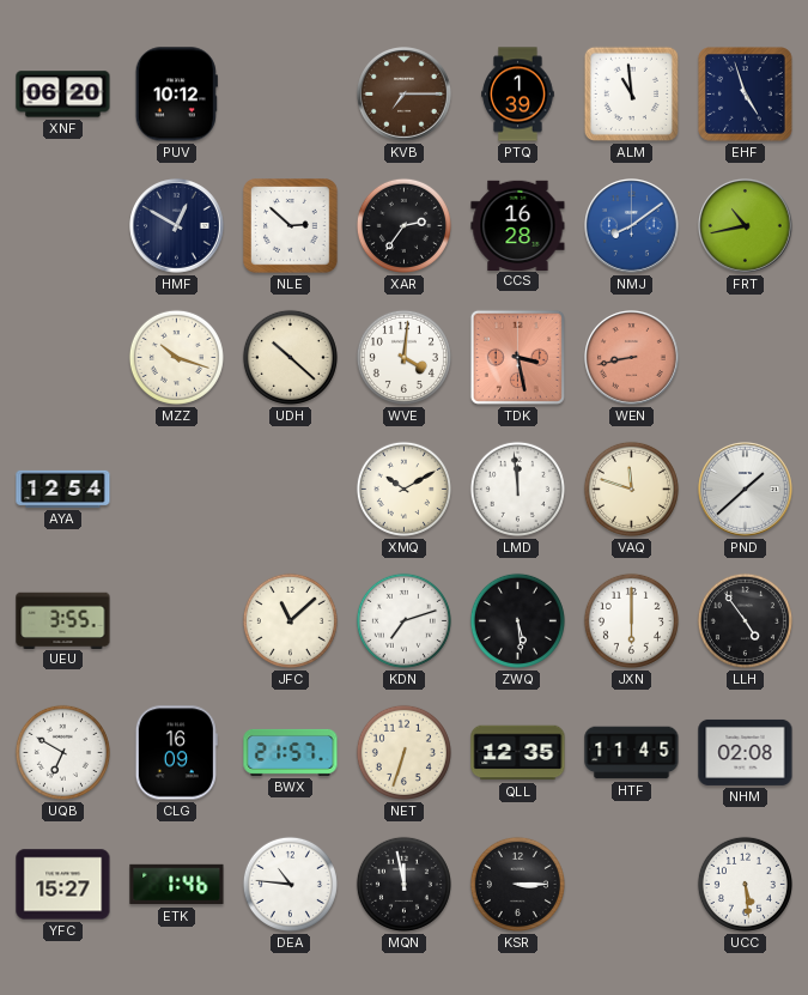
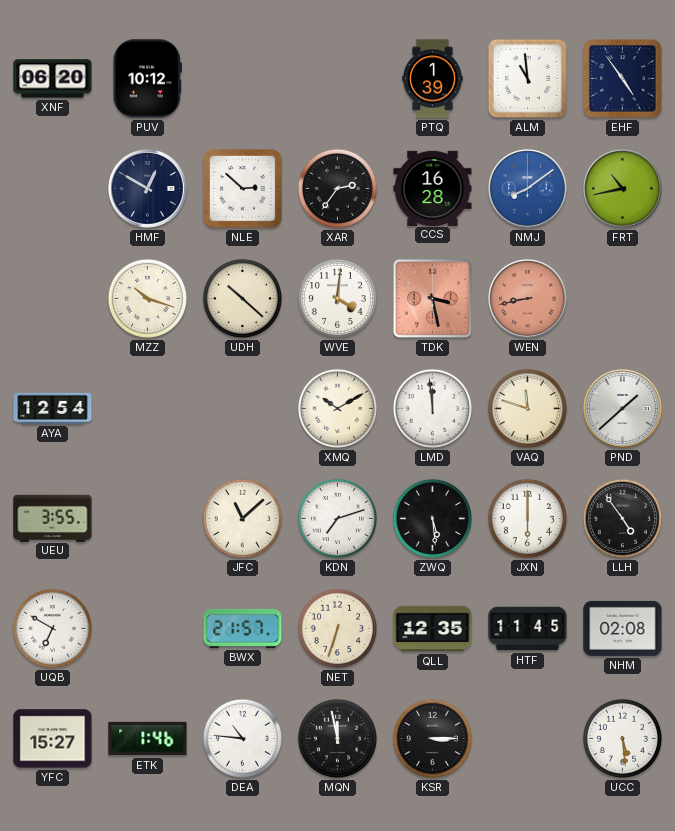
KVB: 7:15 -> none
EHF: 4:57 -> 4:54
CLG: 16:09 -> none
